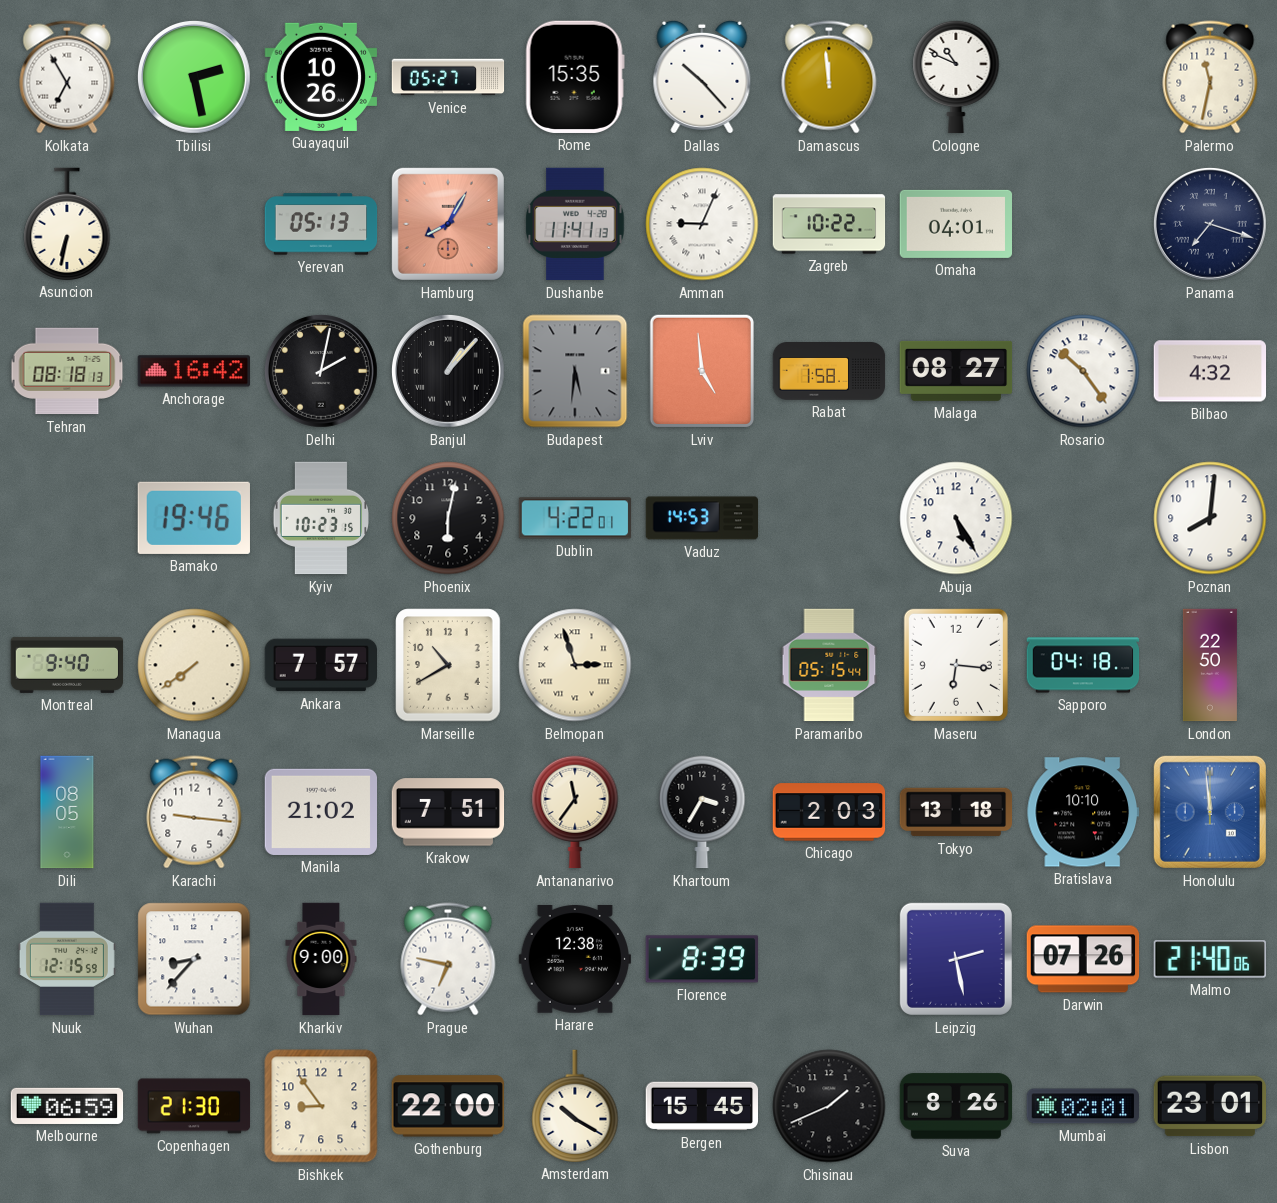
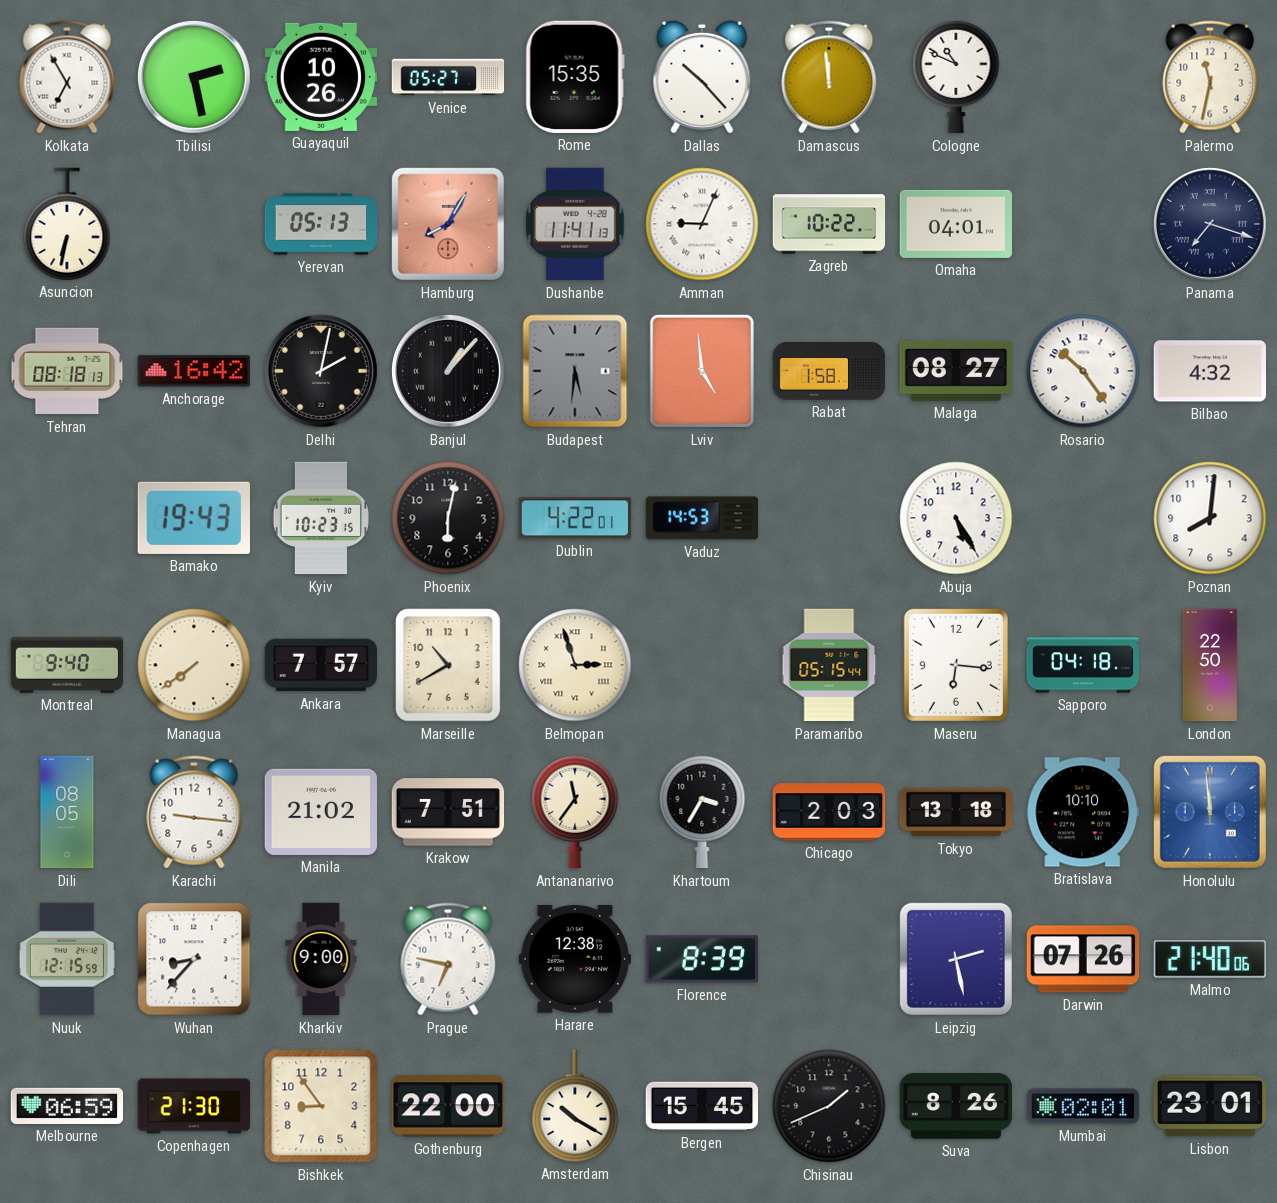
Bamako: 19:46 -> 19:43
